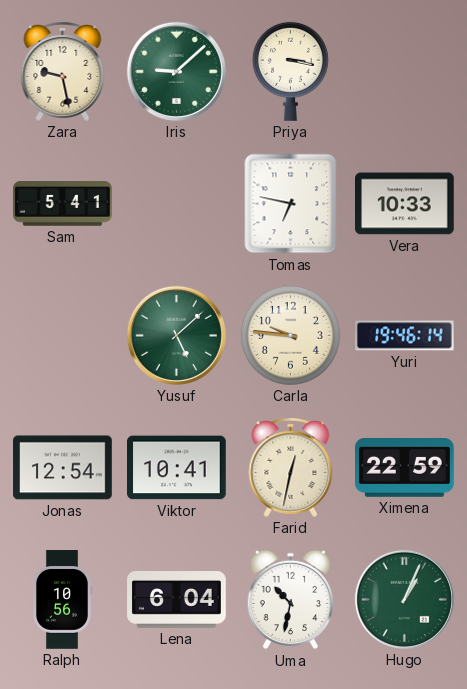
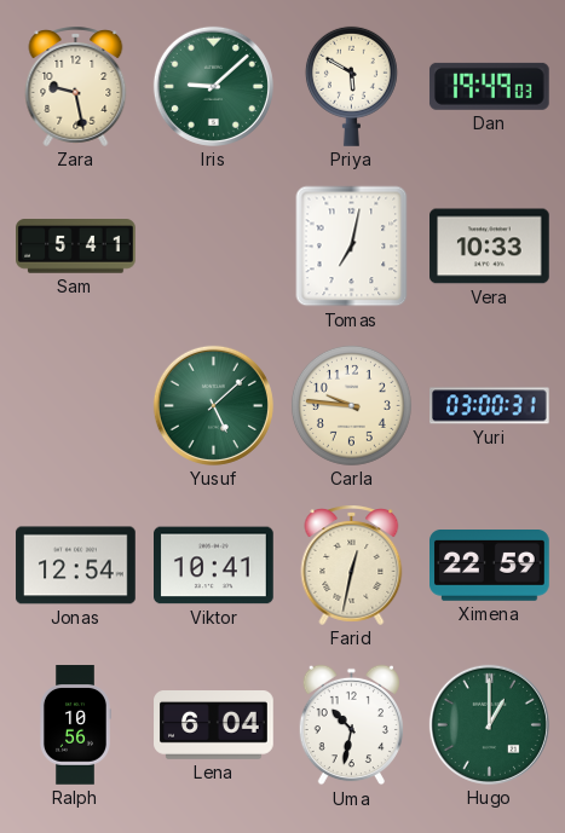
Priya: 3:17 -> 5:50
Dan: none -> 19:49
Tomas: 6:47 -> 7:02
Yuri: 19:46 -> 03:00
Hugo: 1:04 -> 1:00
